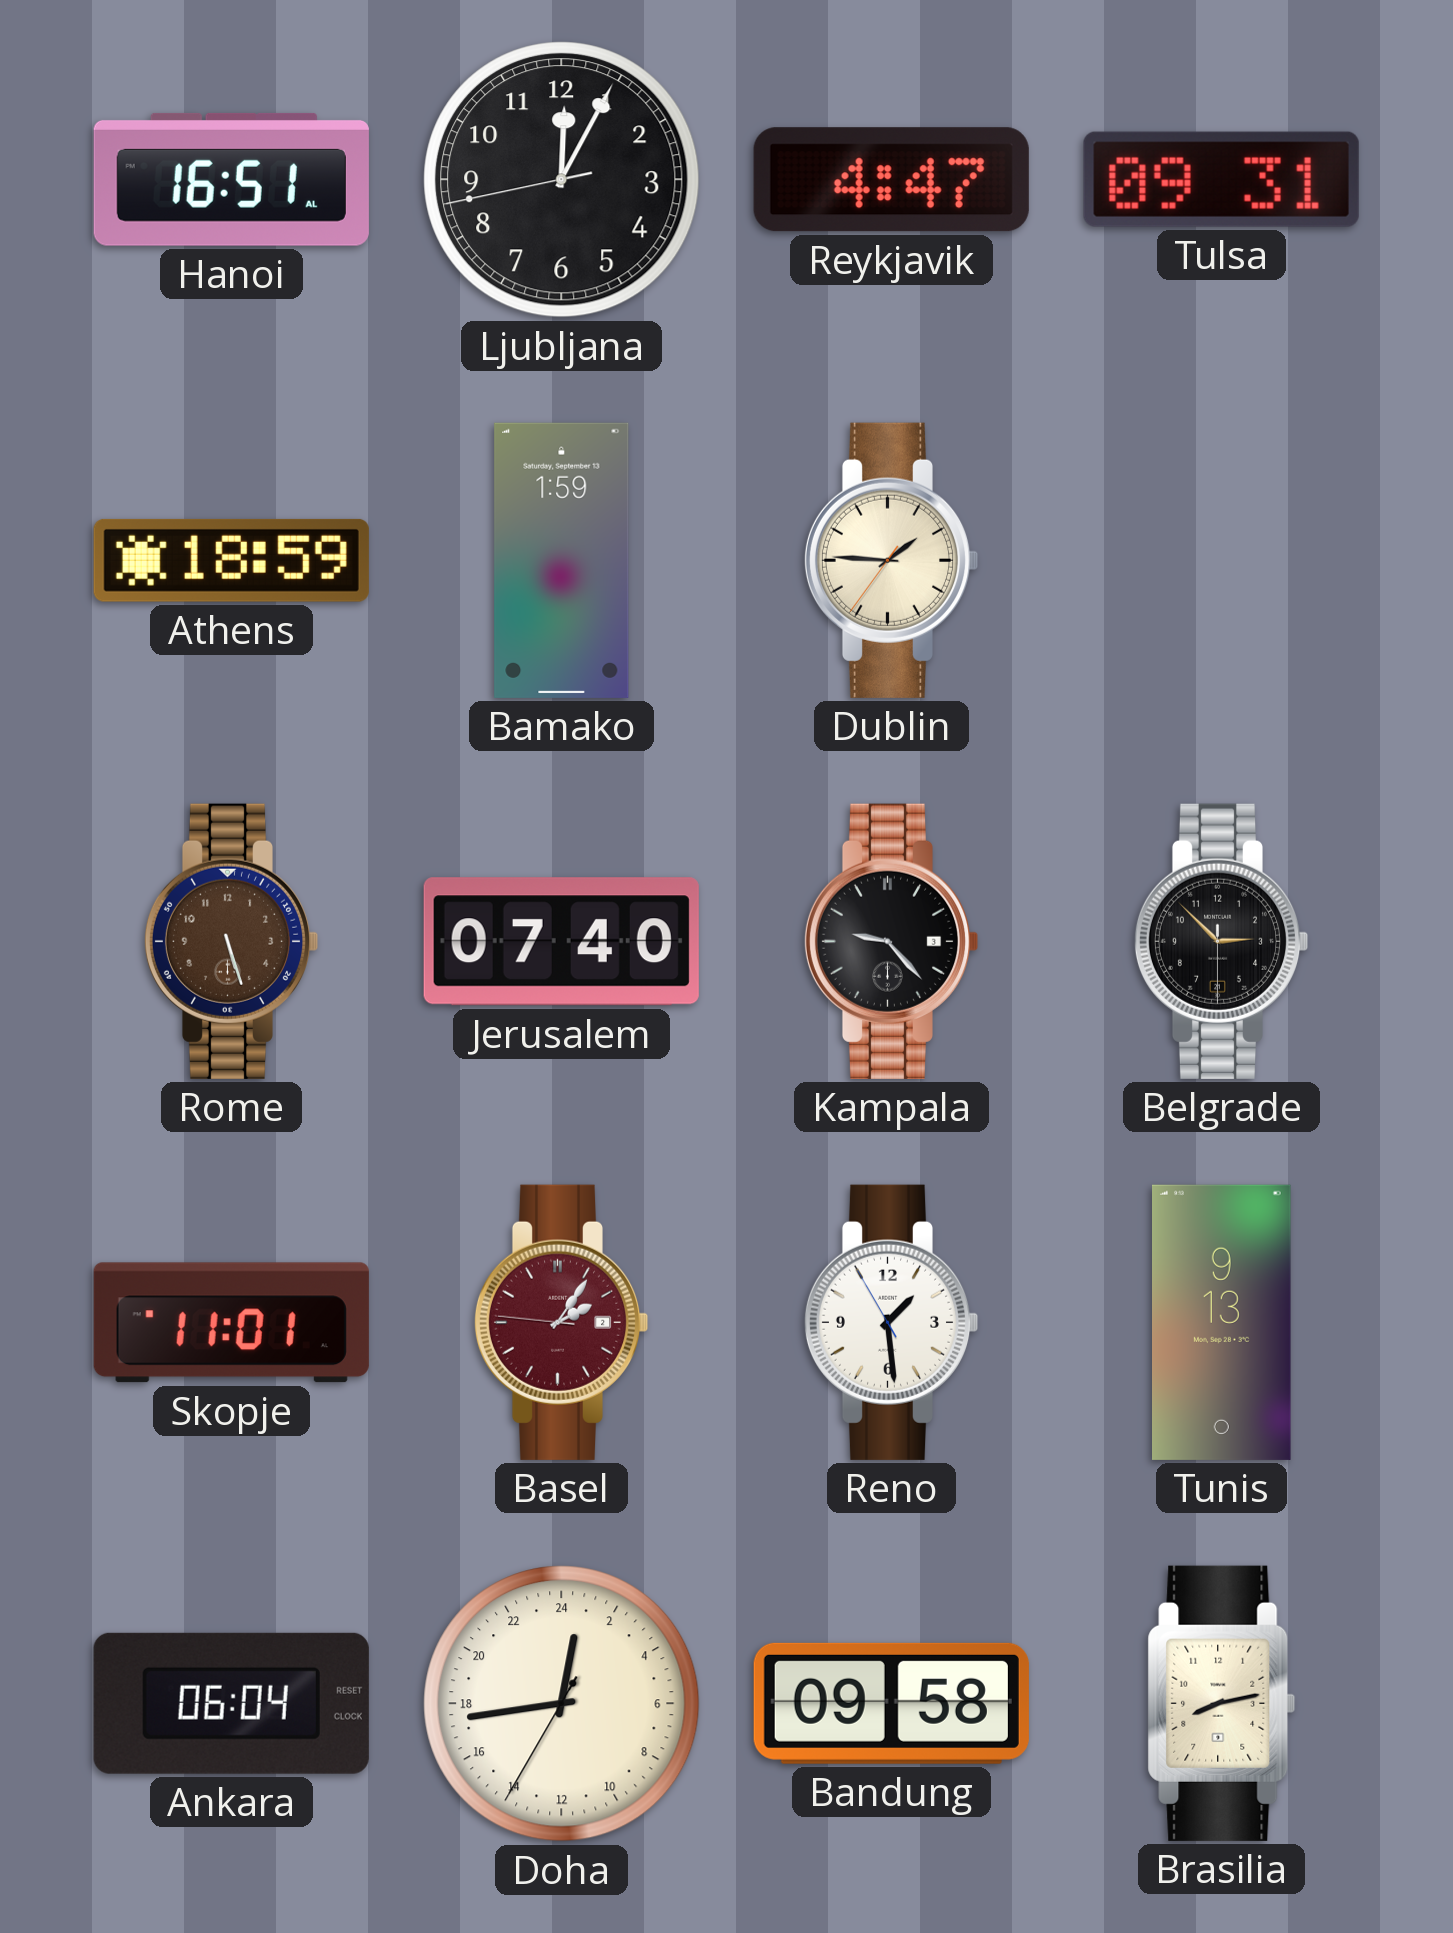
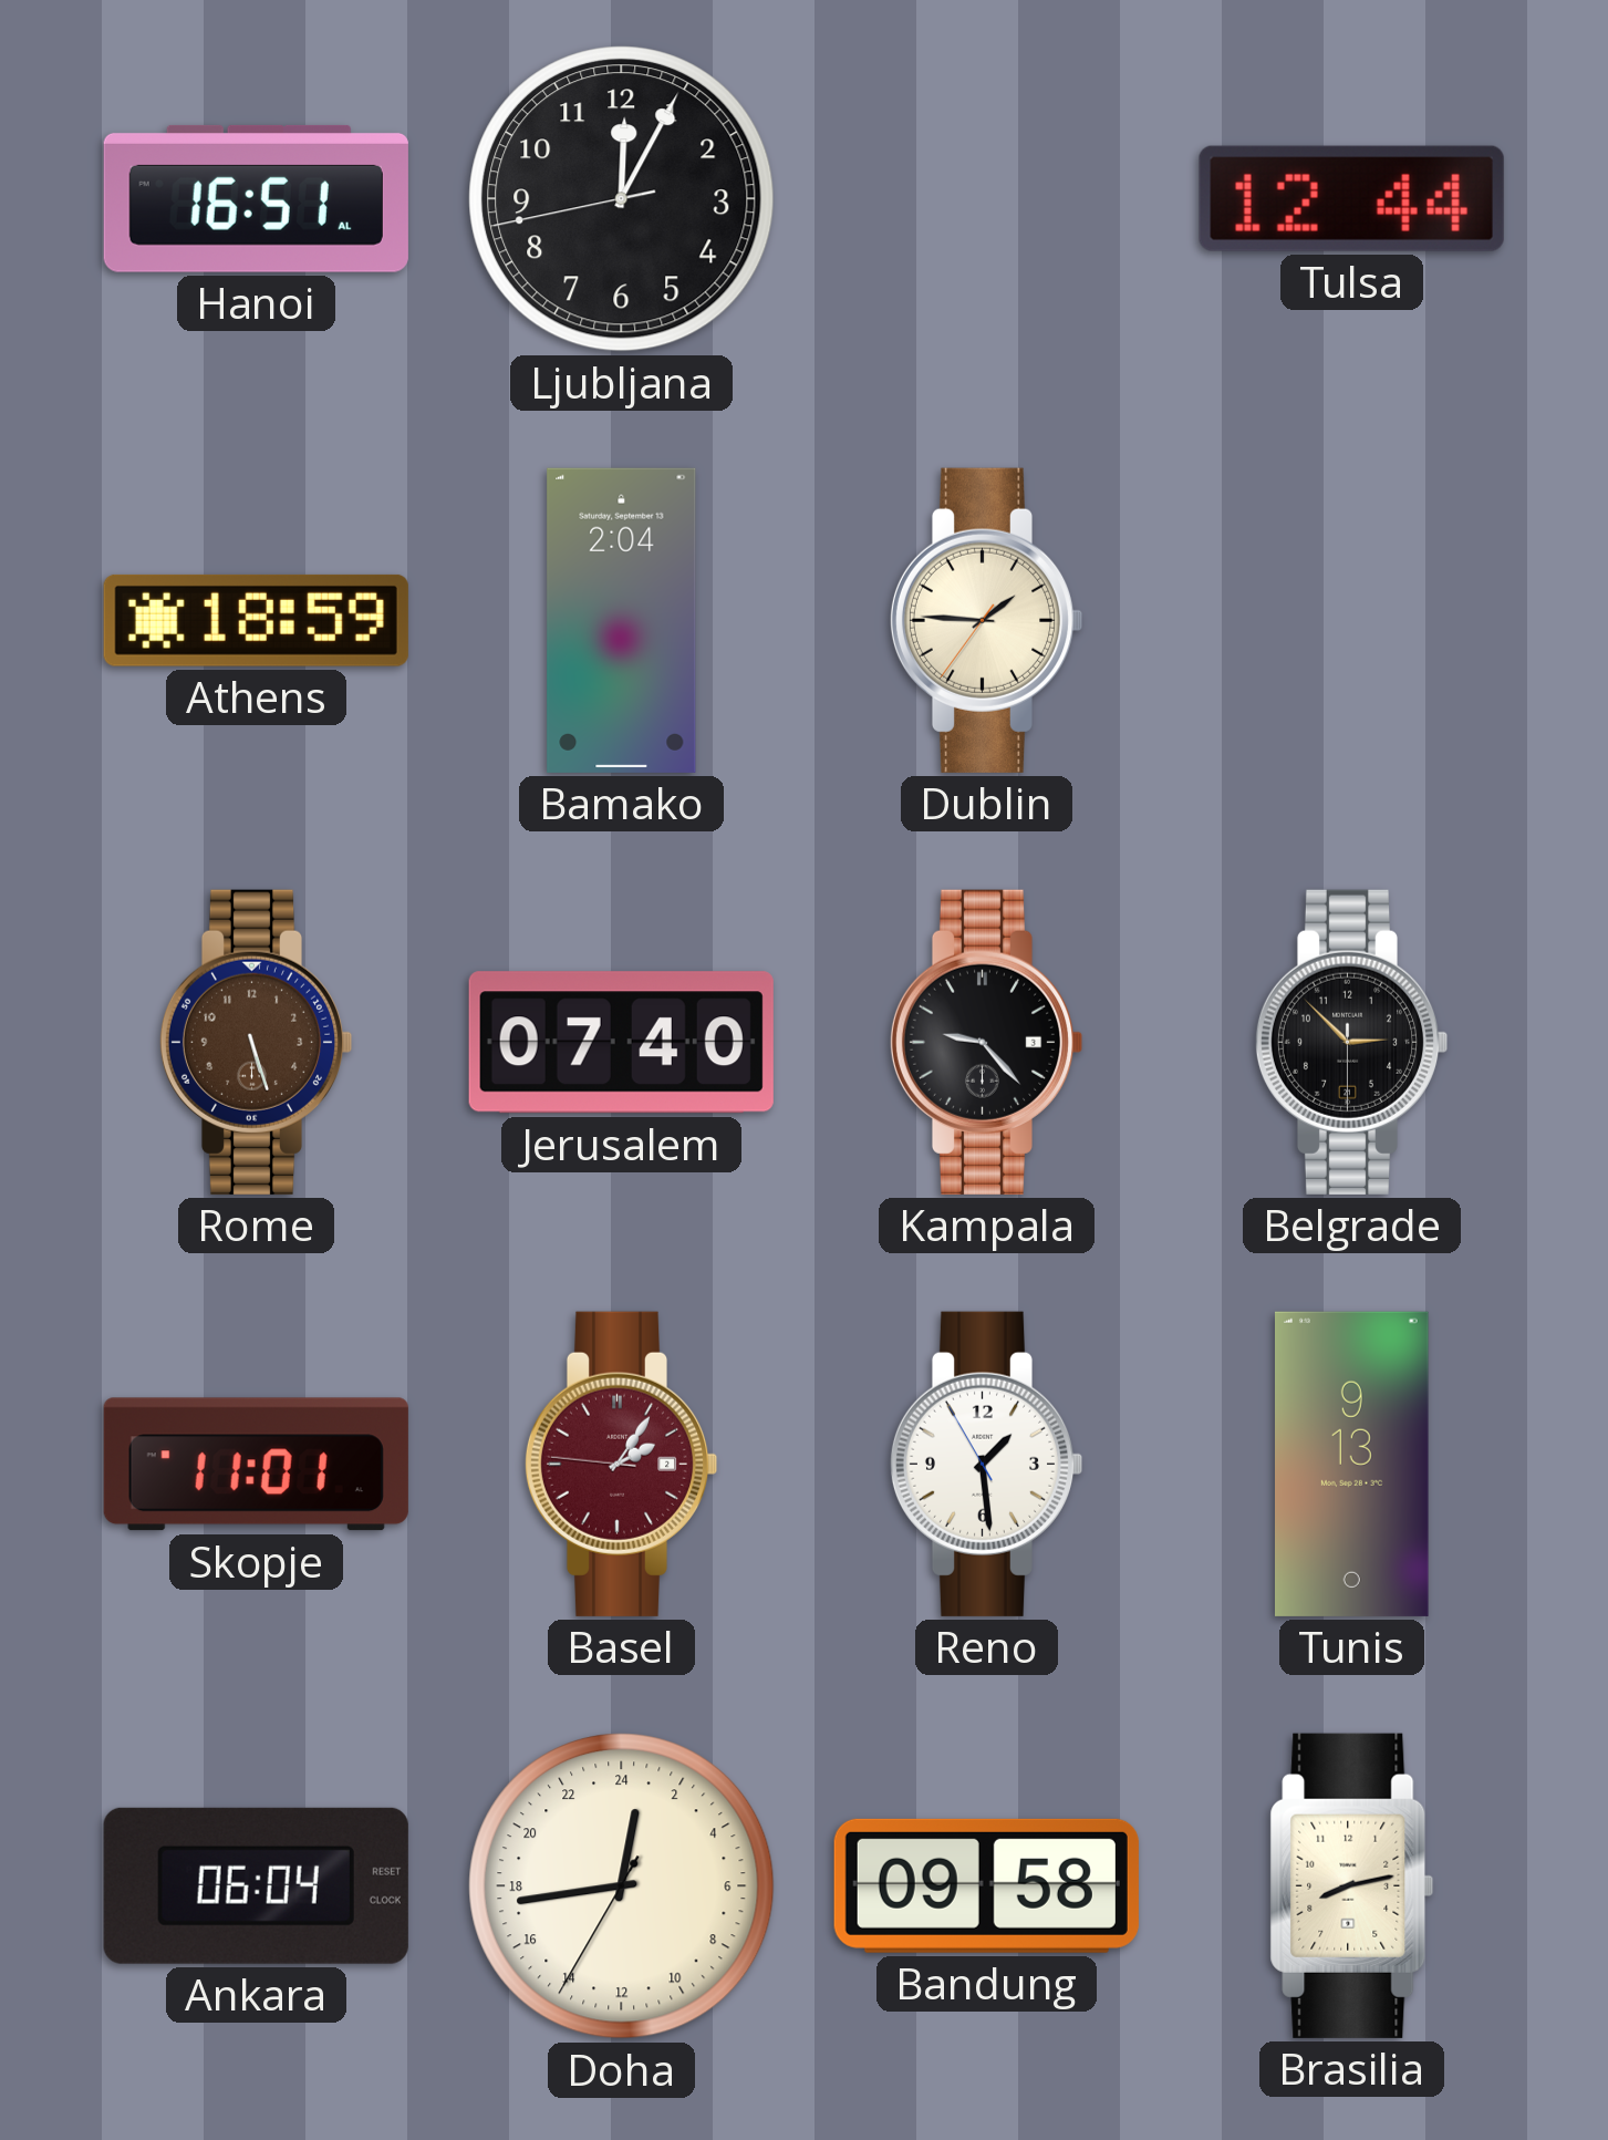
Reykjavik: 4:47 -> none
Tulsa: 09:31 -> 12:44
Bamako: 1:59 -> 2:04
